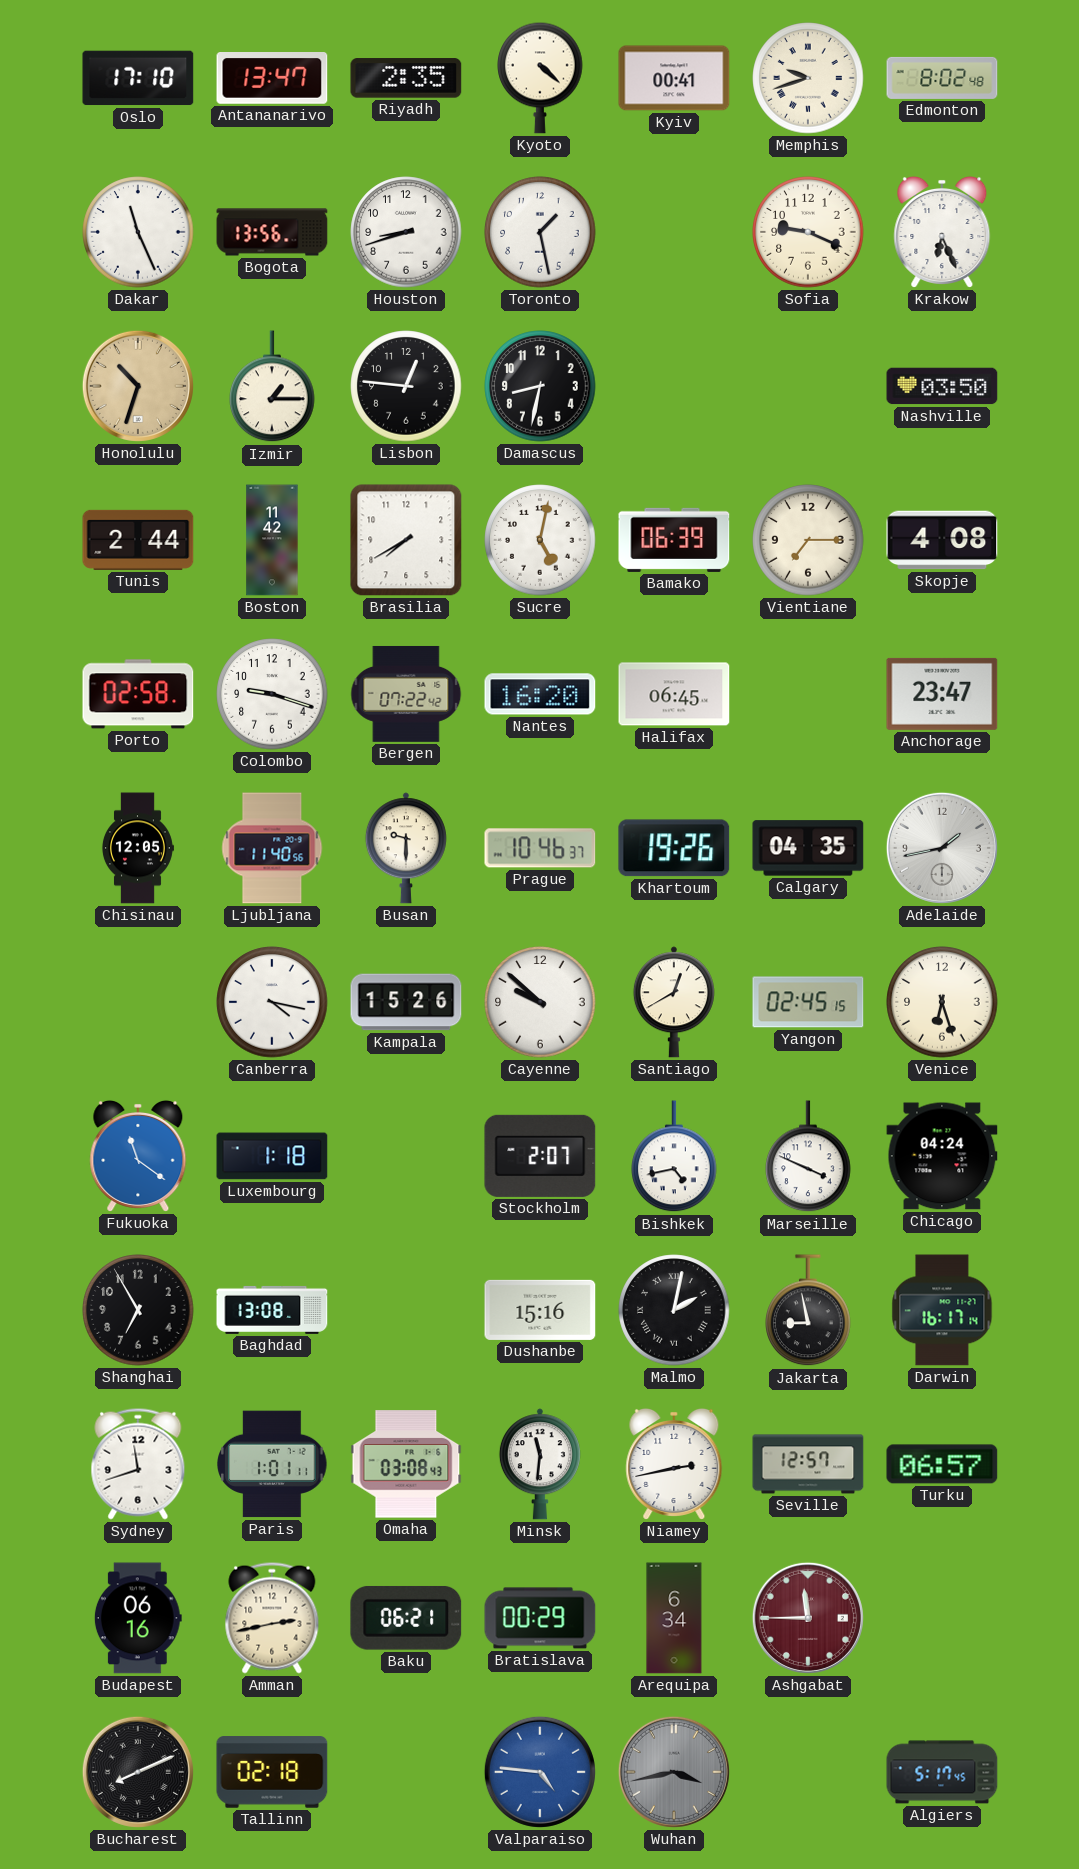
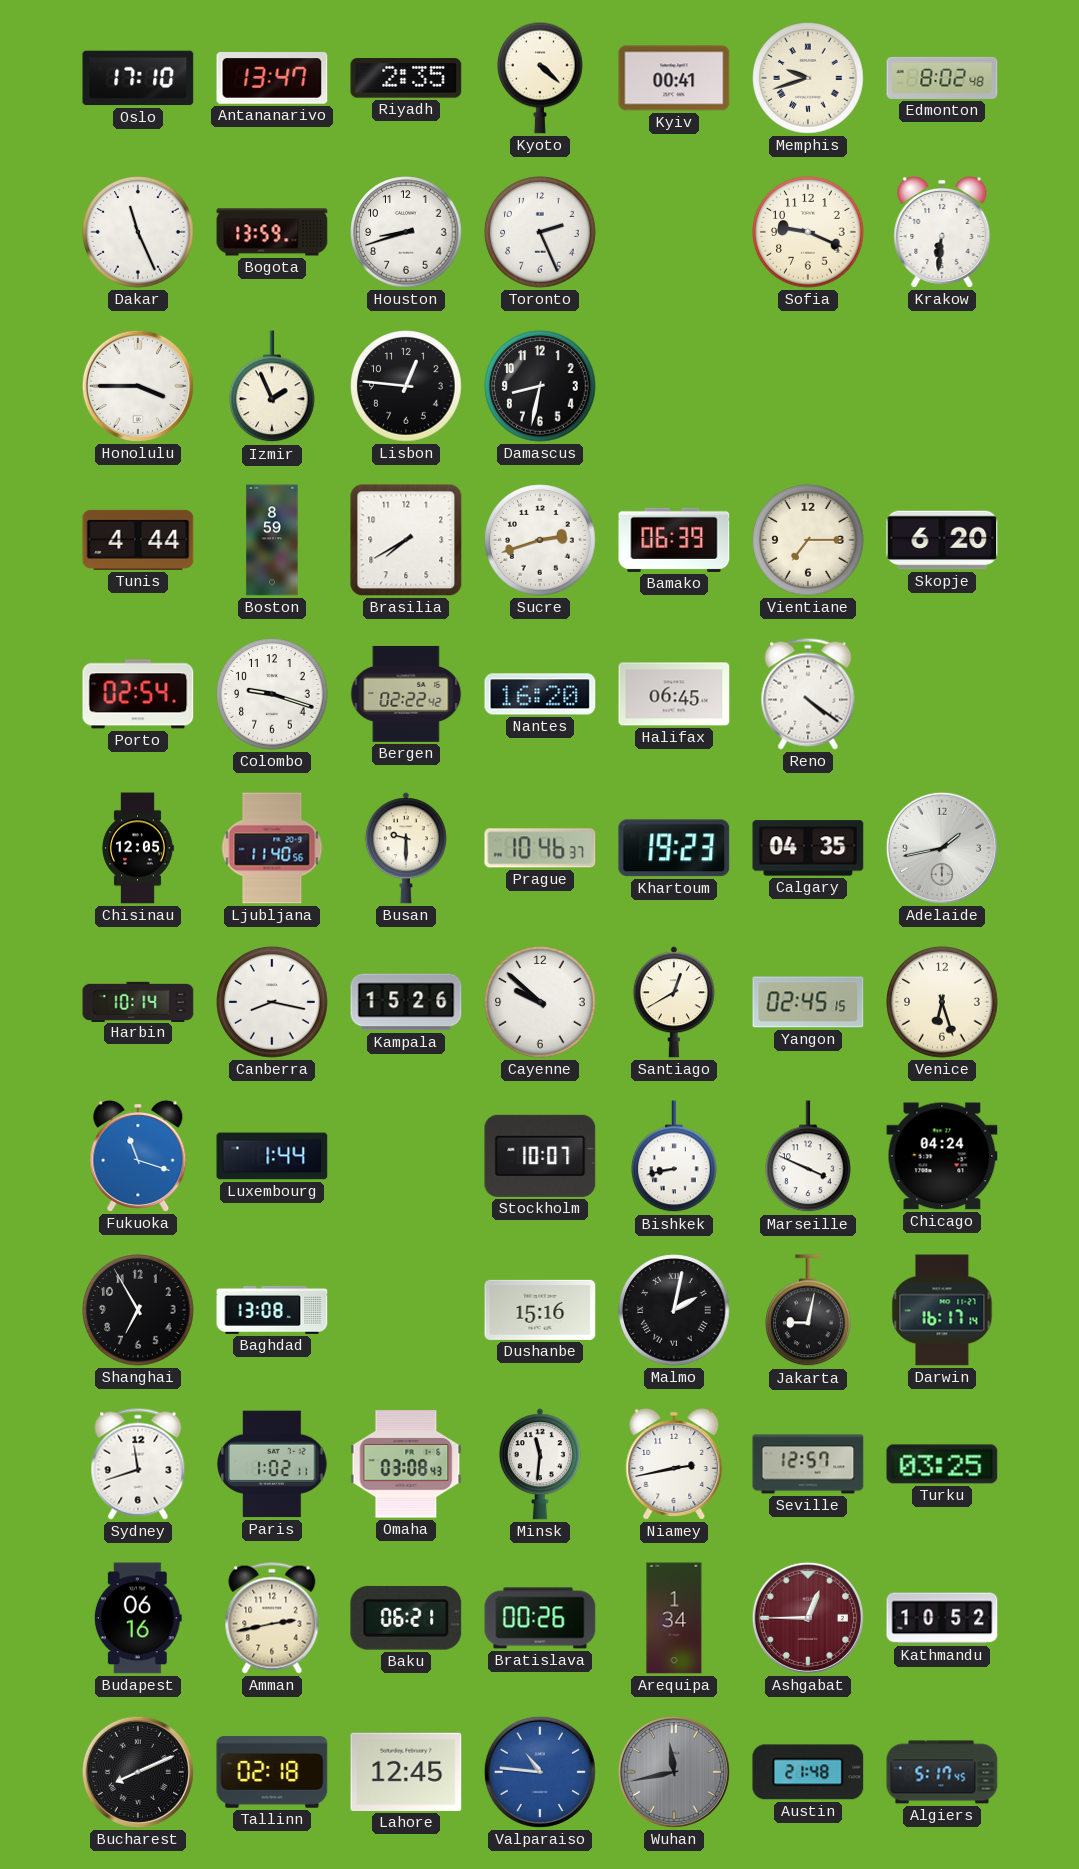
Bogota: 13:56 -> 13:59
Toronto: 1:28 -> 2:26
Krakow: 6:26 -> 6:31
Honolulu: 10:33 -> 3:45
Honolulu dial: champagne -> white
Izmir: 1:15 -> 1:56
Nashville: 03:50 -> none
Tunis: 2:44 -> 4:44
Boston: 11:42 -> 8:59
Sucre: 5:02 -> 2:42
Skopje: 4:08 -> 6:20
Porto: 02:58 -> 02:54
Bergen: 07:22 -> 02:22
Reno: none -> 4:21
Anchorage: 23:47 -> none
Khartoum: 19:26 -> 19:23
Harbin: none -> 10:14
Canberra: 4:17 -> 8:17
Fukuoka: 11:21 -> 11:18
Luxembourg: 1:18 -> 1:44
Stockholm: 2:07 -> 10:07
Bishkek: 4:43 -> 8:43
Jakarta: 8:58 -> 9:02
Paris: 1:01 -> 1:02
Turku: 06:57 -> 03:25
Bratislava: 00:29 -> 00:26
Arequipa: 6:34 -> 1:34
Ashgabat: 11:45 -> 12:45
Kathmandu: none -> 10:52
Lahore: none -> 12:45
Valparaiso: 4:46 -> 10:46
Wuhan: 3:43 -> 11:43
Austin: none -> 21:48
